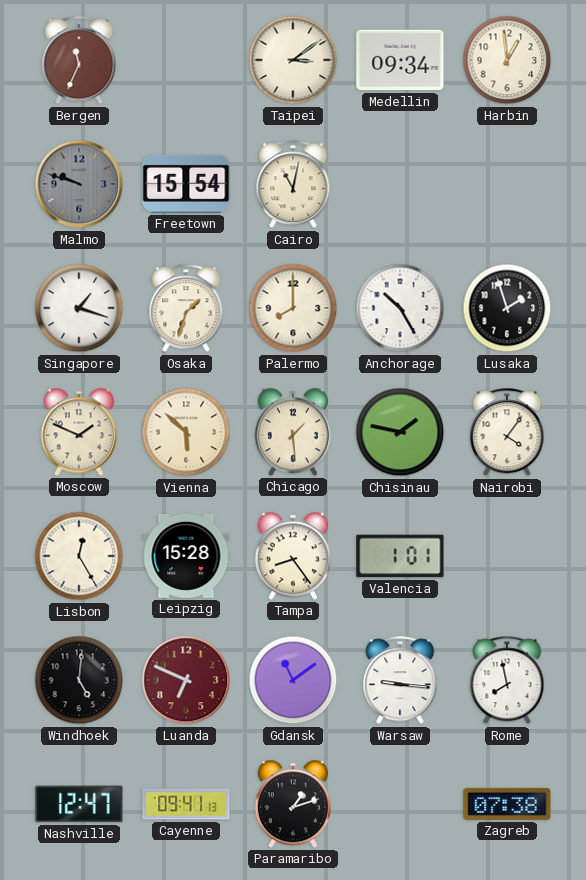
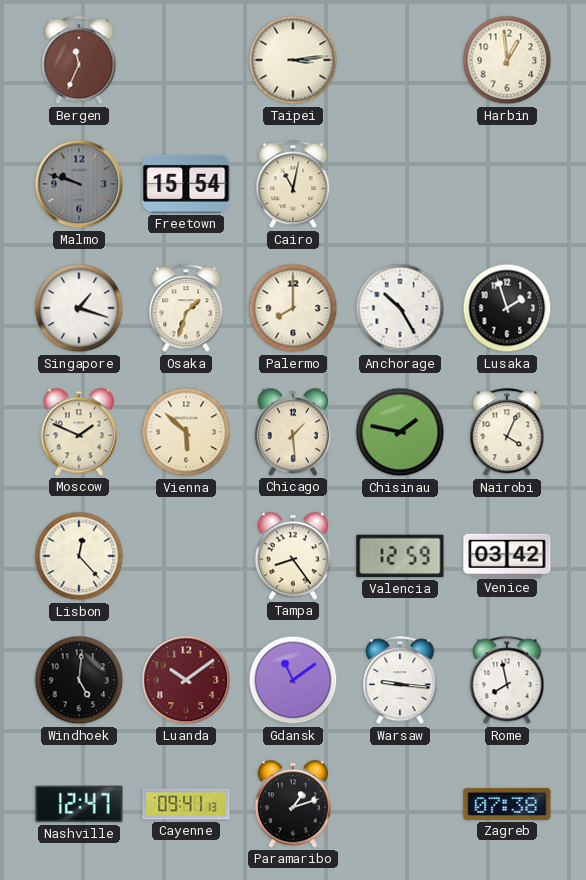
Taipei: 3:09 -> 3:14
Medellin: 09:34 -> none
Nairobi: 4:06 -> 4:04
Lisbon: 12:25 -> 12:23
Leipzig: 15:28 -> none
Valencia: 1:01 -> 12:59
Venice: none -> 03:42
Luanda: 6:49 -> 10:09
